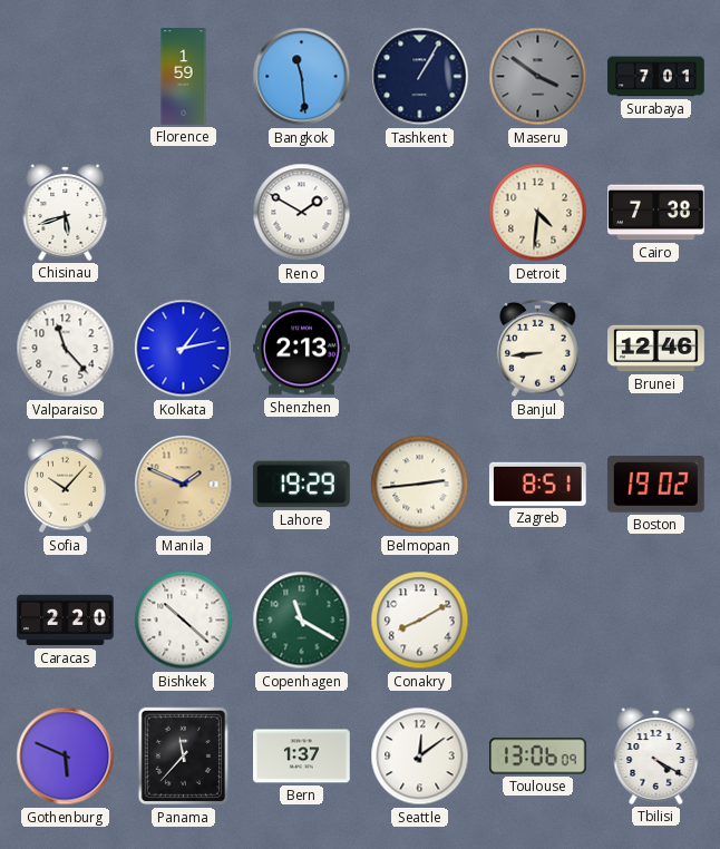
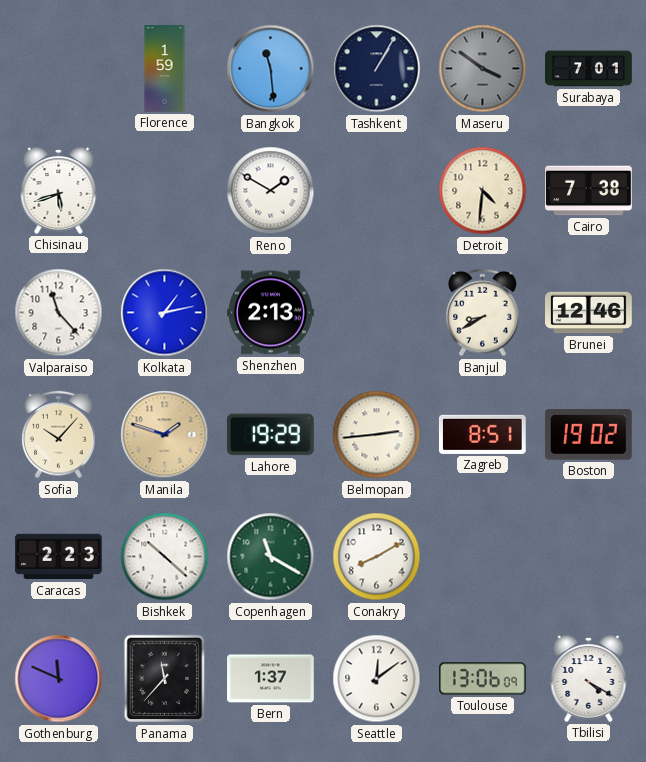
Banjul: 8:44 -> 8:40
Manila: 1:49 -> 1:48
Caracas: 2:20 -> 2:23
Gothenburg: 5:49 -> 11:49
